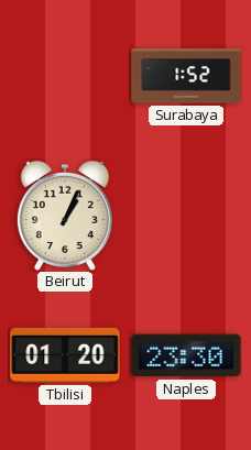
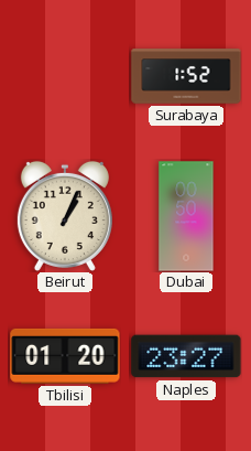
Dubai: none -> 00:50
Naples: 23:30 -> 23:27
